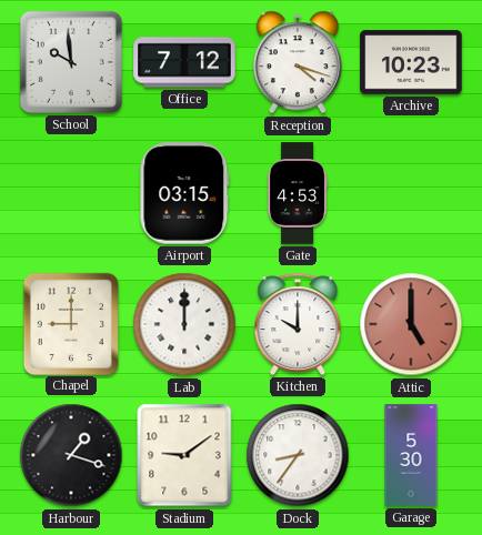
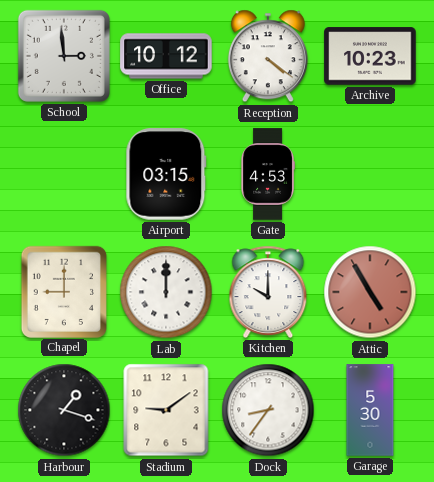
School: 9:59 -> 2:59
Office: 7:12 -> 10:12
Reception: 4:18 -> 4:21
Attic: 5:00 -> 4:55
